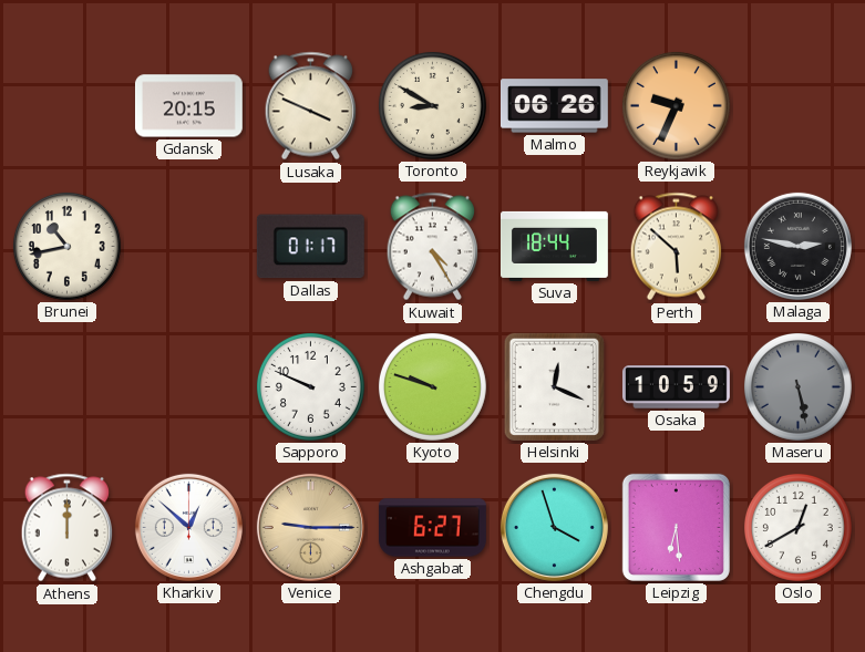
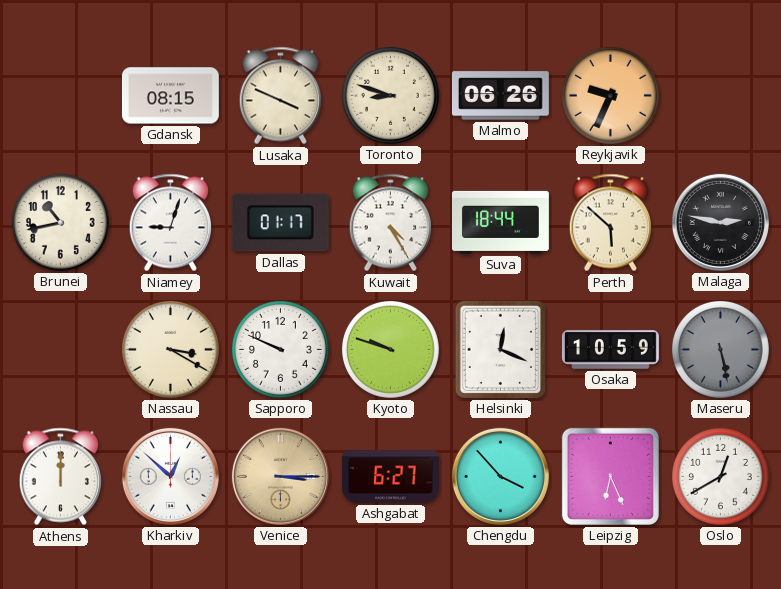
Gdansk: 20:15 -> 08:15
Toronto: 8:50 -> 8:48
Niamey: none -> 9:03
Nassau: none -> 3:20
Venice: 9:15 -> 3:15
Chengdu: 3:57 -> 3:53
Leipzig: 6:29 -> 6:26
